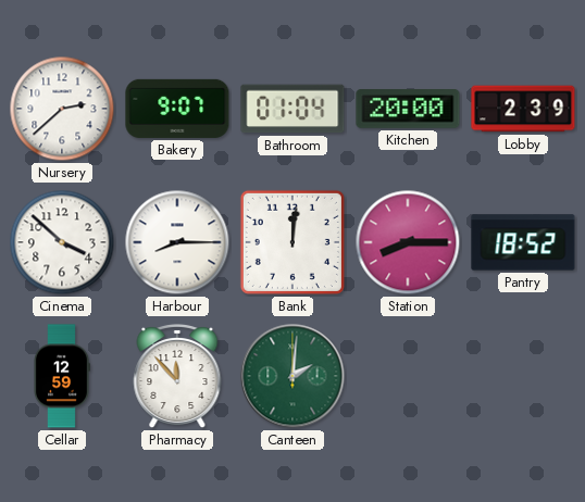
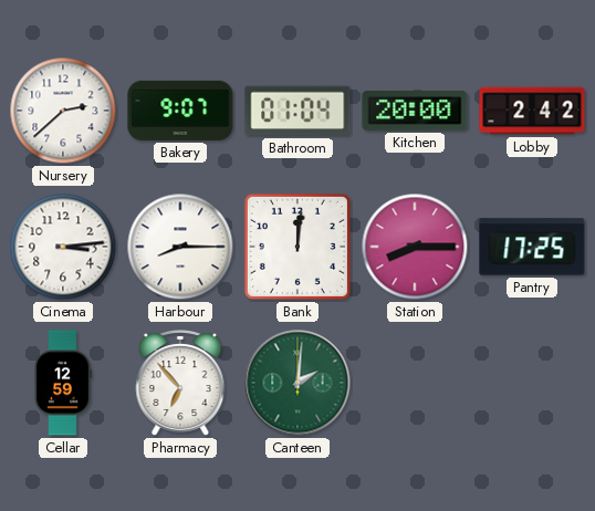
Lobby: 2:39 -> 2:42
Cinema: 3:52 -> 3:14
Pantry: 18:52 -> 17:25
Pharmacy: 11:53 -> 6:53
